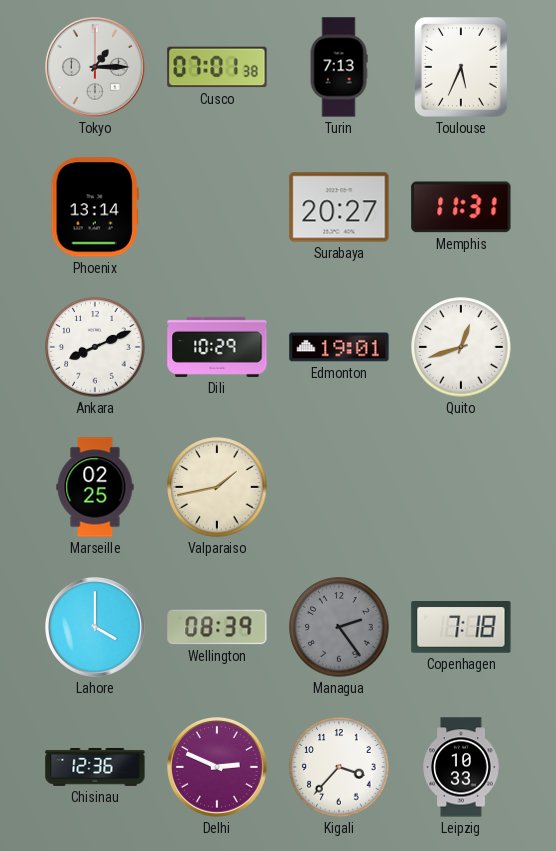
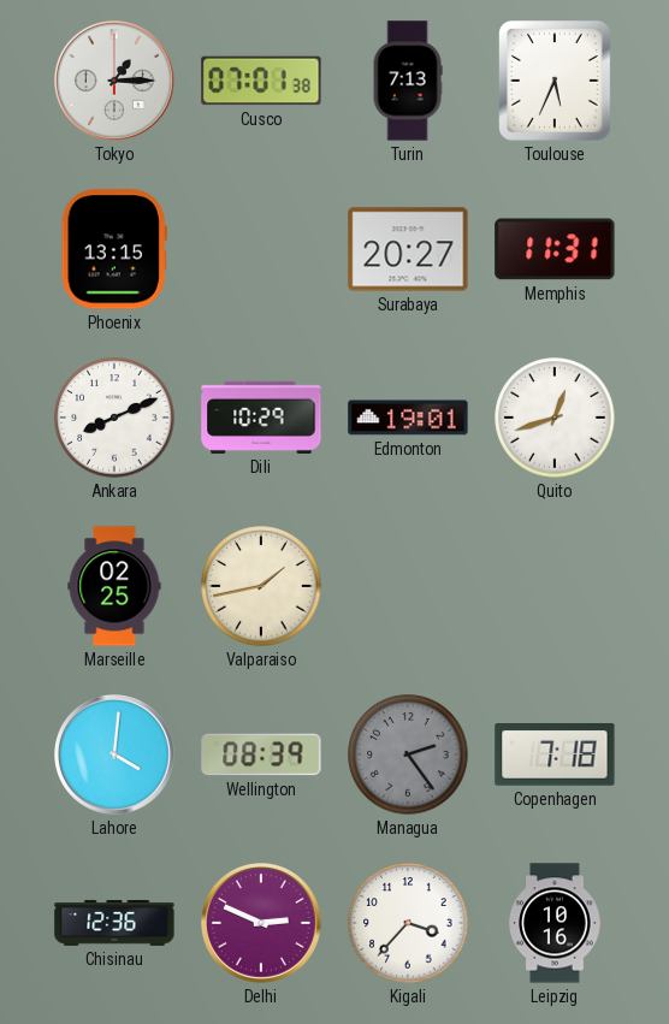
Phoenix: 13:14 -> 13:15
Lahore: 4:00 -> 4:01
Leipzig: 10:33 -> 10:16
